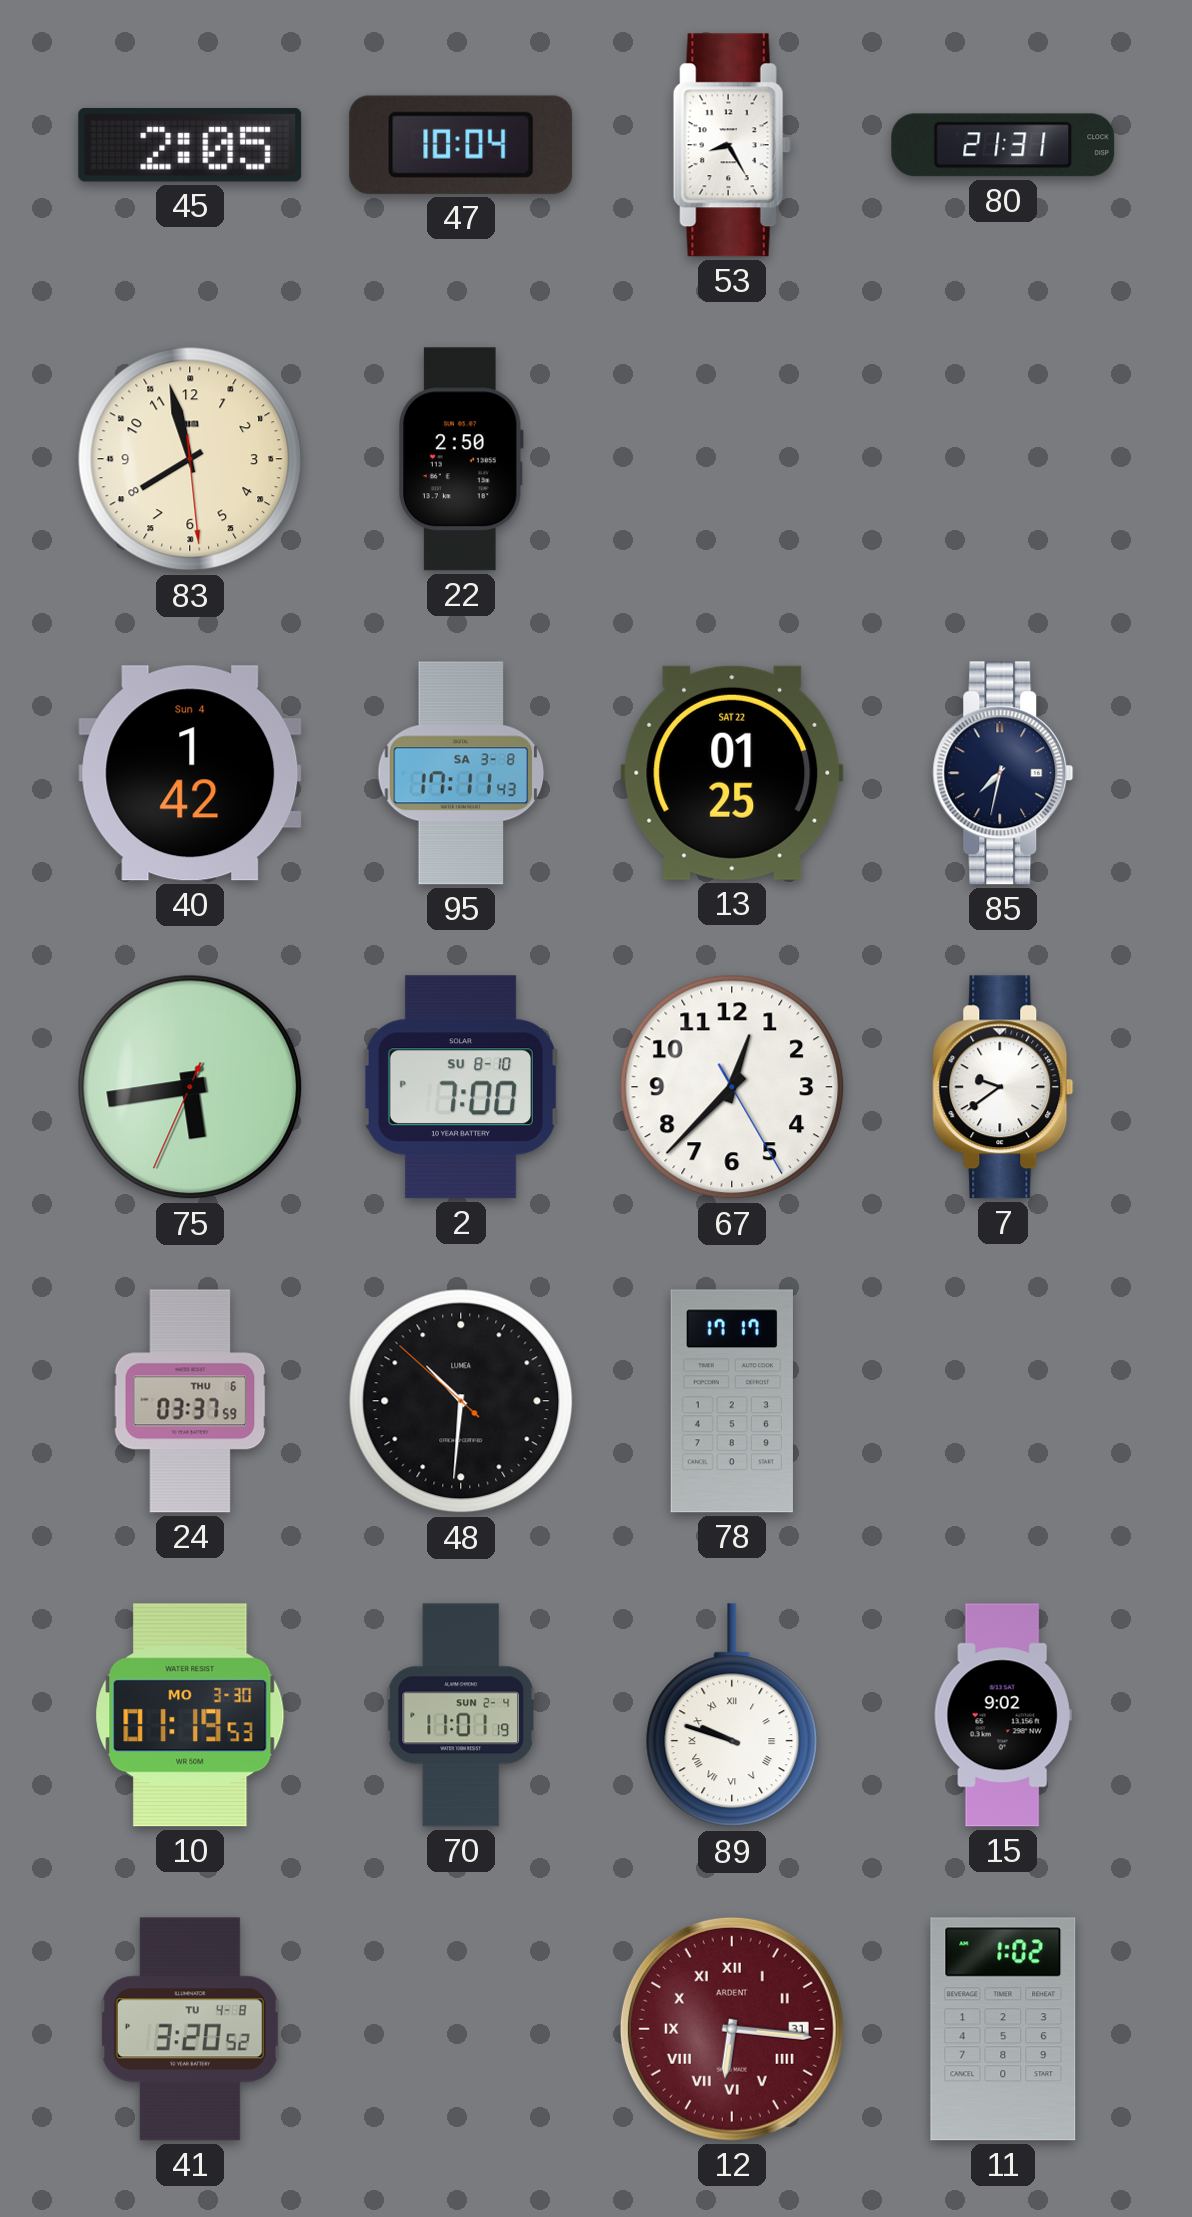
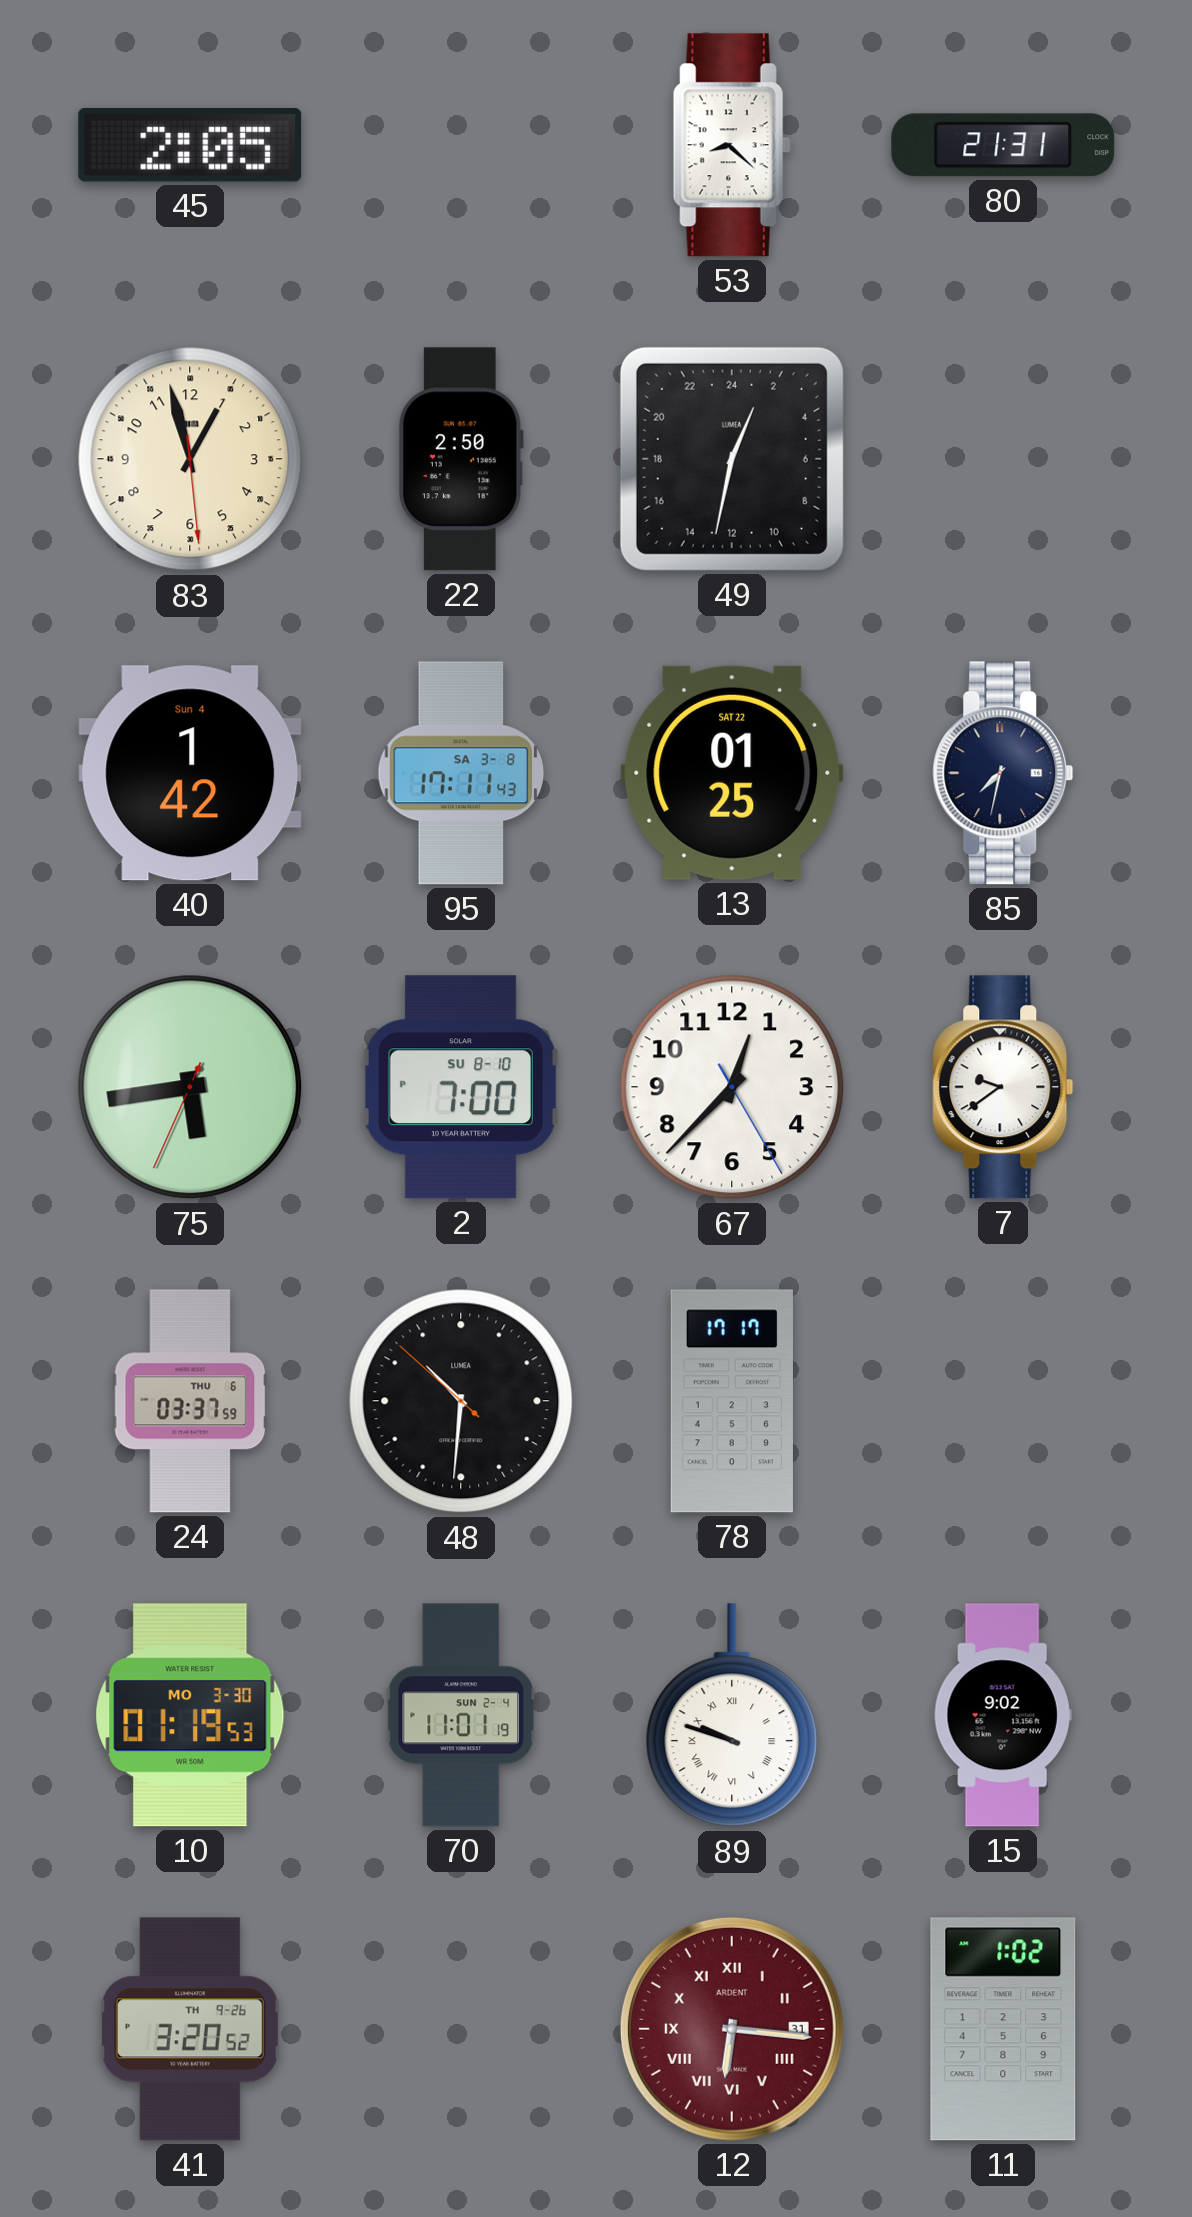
47: 10:04 -> none
53: 8:25 -> 8:22
83: 7:57 -> 12:57
49: none -> 1:32
41 date: TU 4-8 -> TH 9-26
